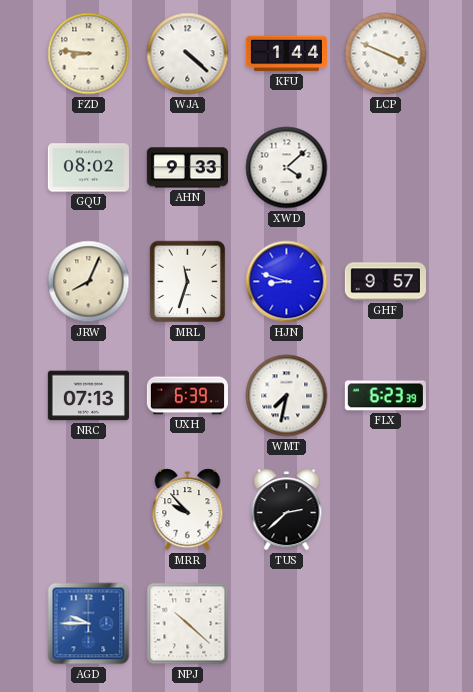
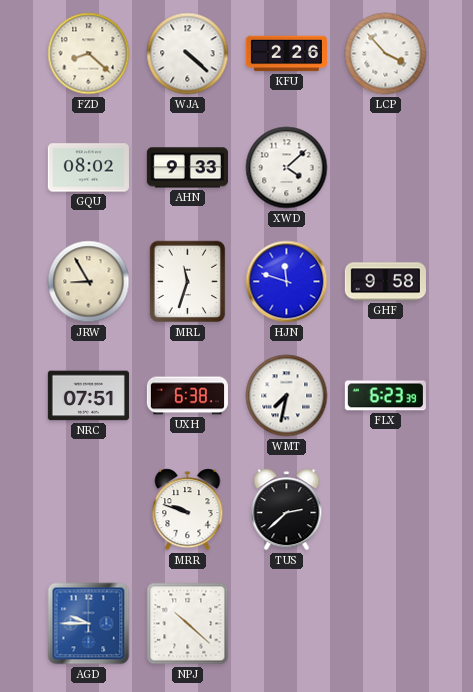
FZD: 8:46 -> 8:22
KFU: 1:44 -> 2:26
LCP: 3:49 -> 3:53
JRW: 8:04 -> 8:55
HJN: 8:48 -> 11:48
GHF: 9:57 -> 9:58
NRC: 07:13 -> 07:51
UXH: 6:39 -> 6:38
MRR: 9:53 -> 9:48
